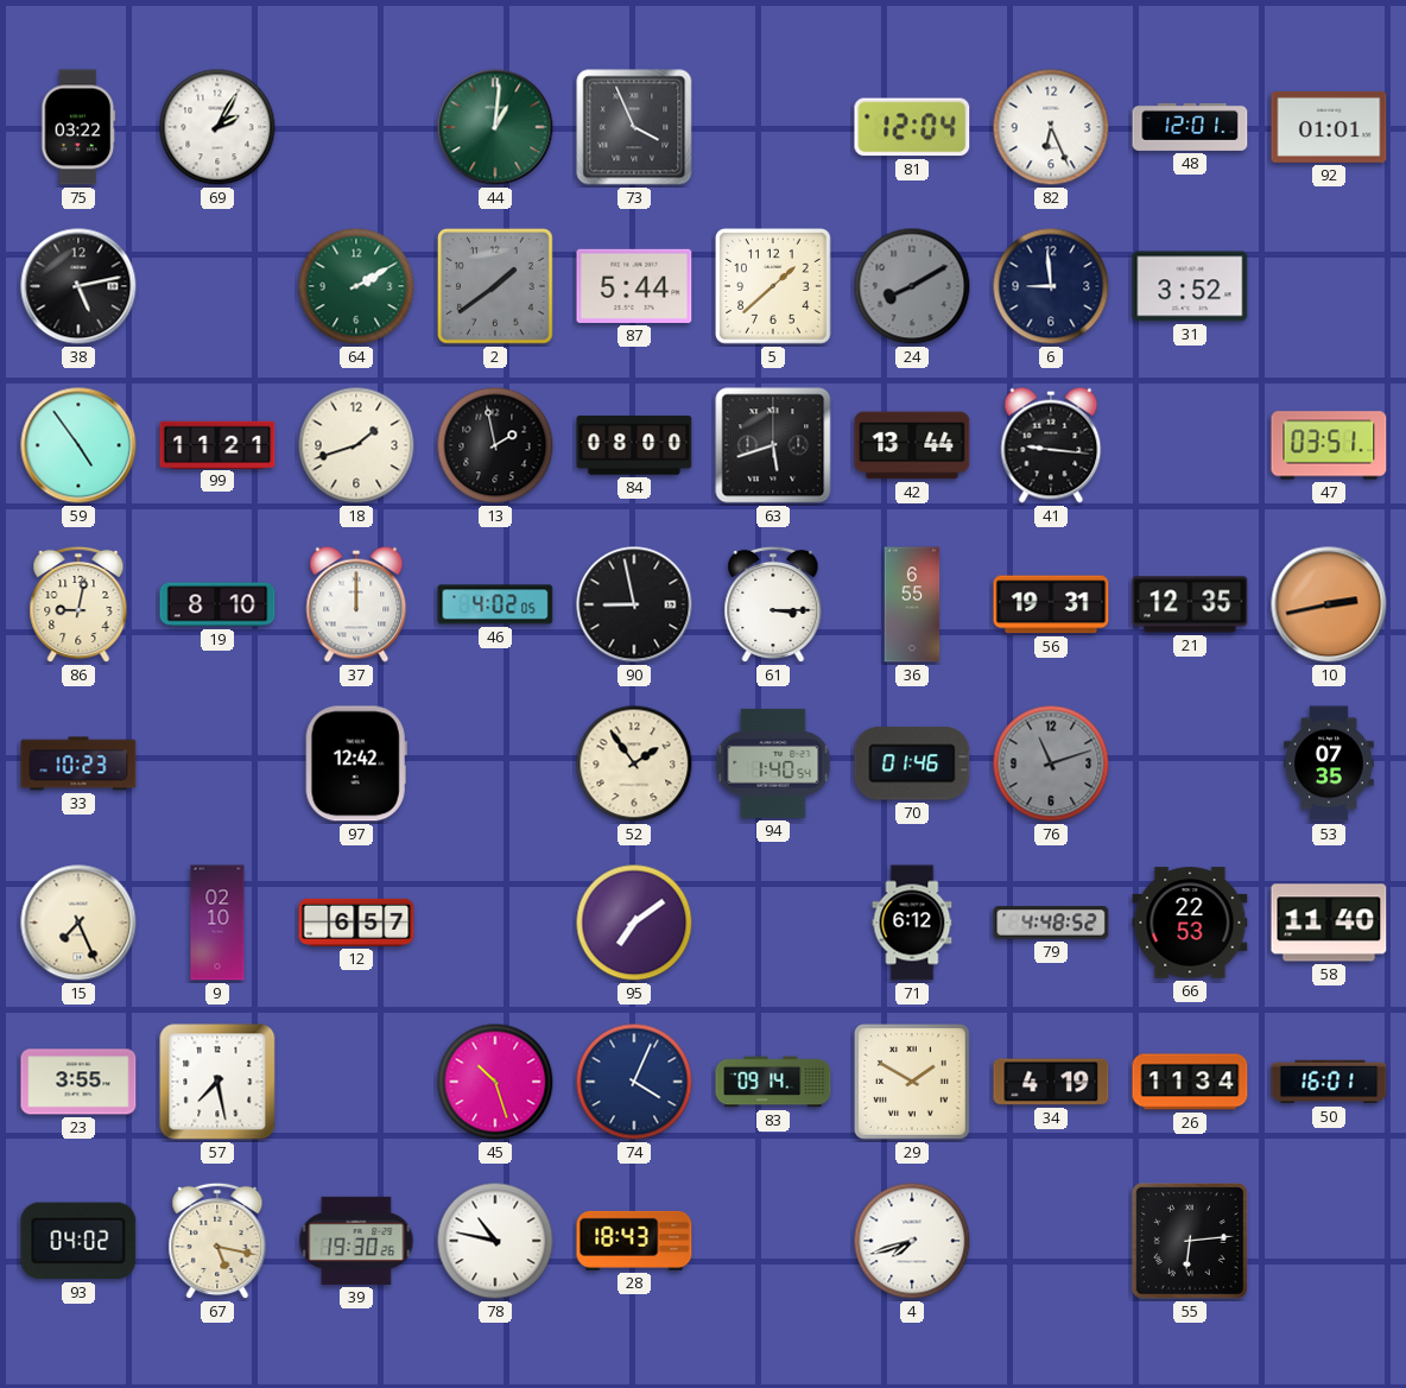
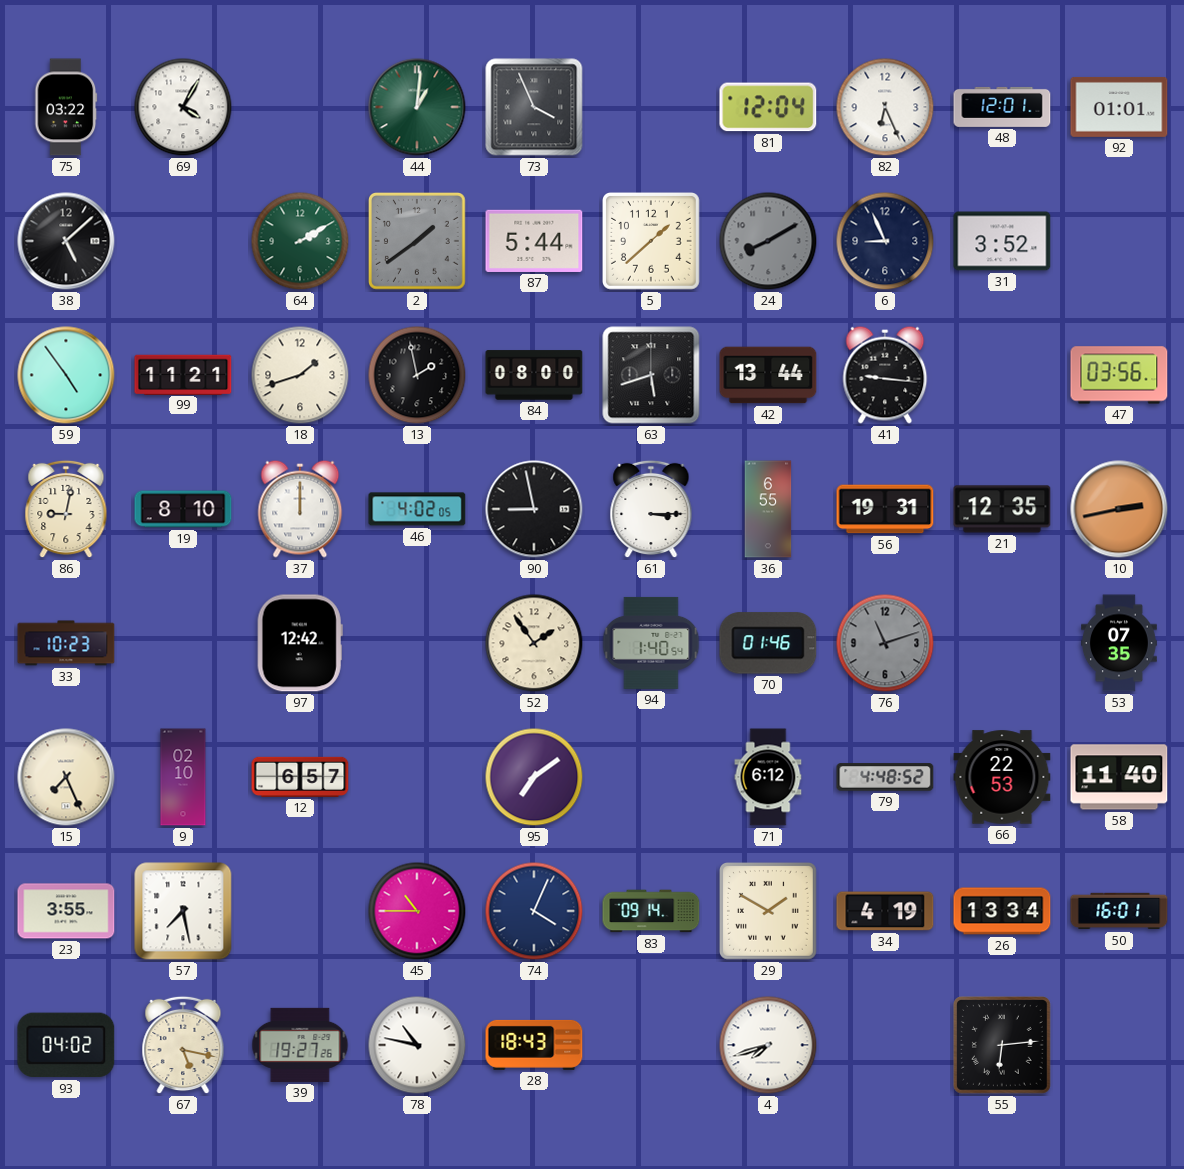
69: 2:05 -> 4:05
38: 5:13 -> 5:08
6: 8:59 -> 8:56
47: 03:51 -> 03:56
45: 10:27 -> 10:45
26: 11:34 -> 13:34
39: 19:30 -> 19:27
